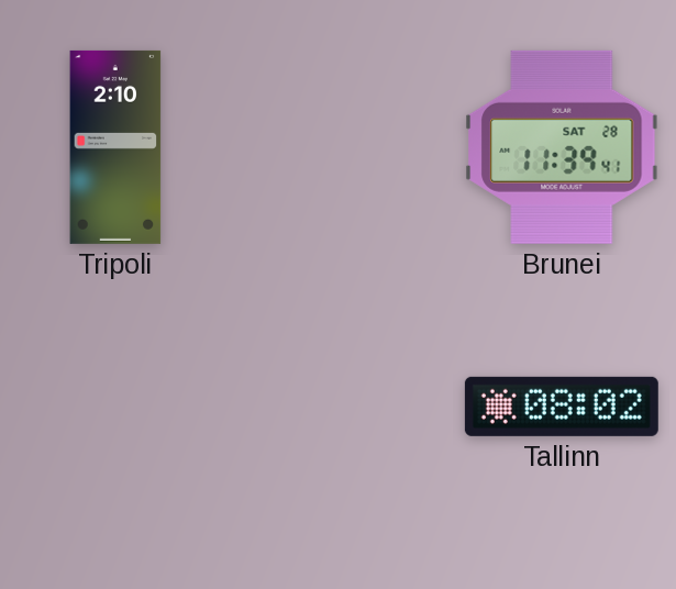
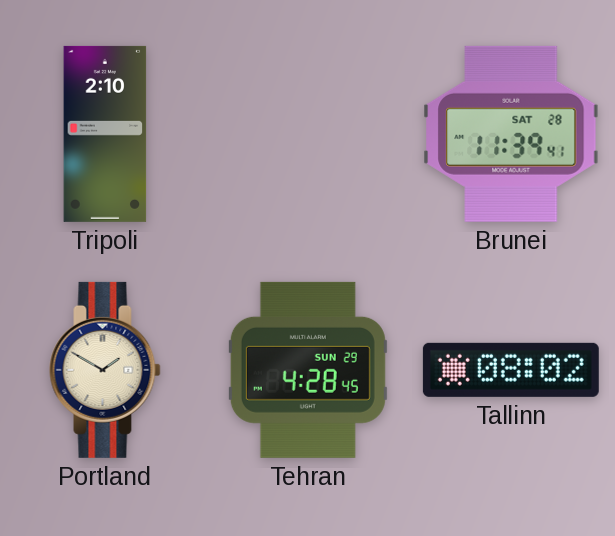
Portland: none -> 1:50
Tehran: none -> 4:28
